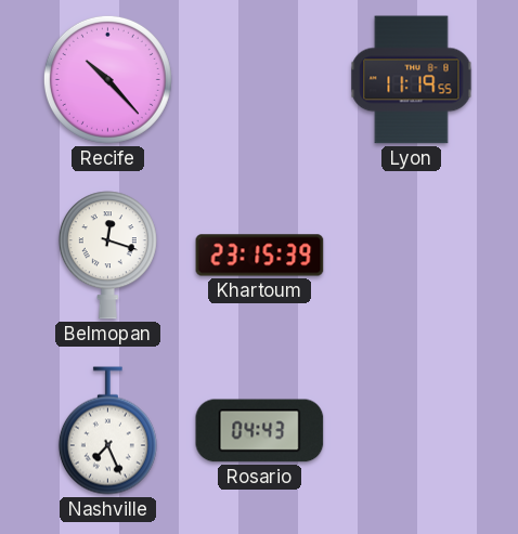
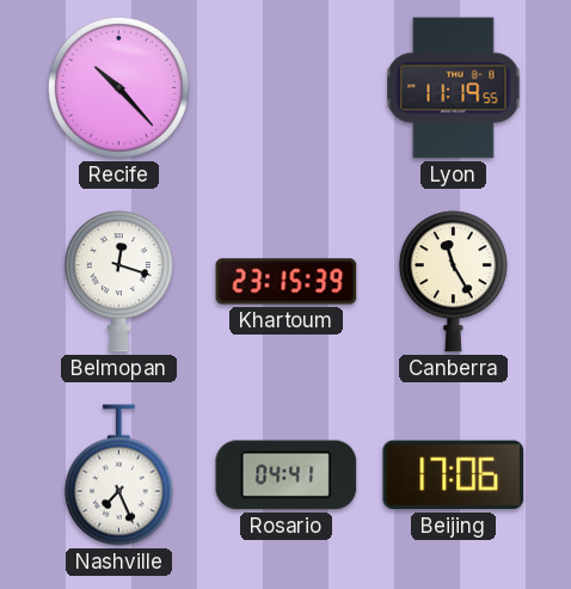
Canberra: none -> 11:25
Rosario: 04:43 -> 04:41
Beijing: none -> 17:06
